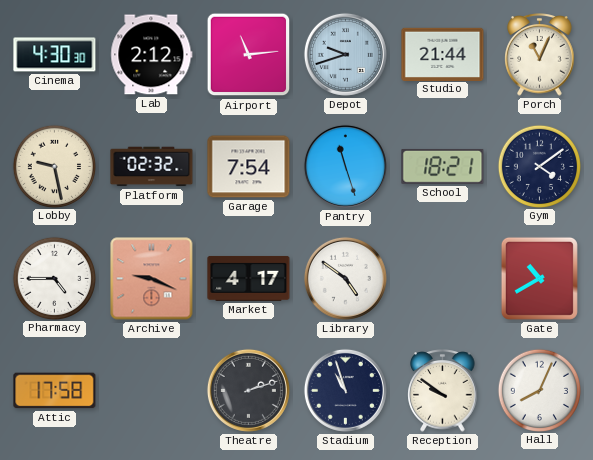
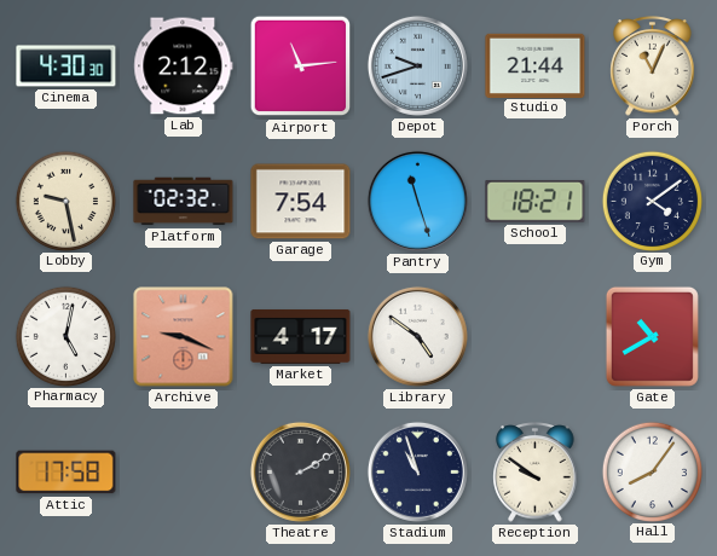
Pharmacy: 4:45 -> 5:02
Theatre: 2:12 -> 2:10
Hall: 8:04 -> 8:06
